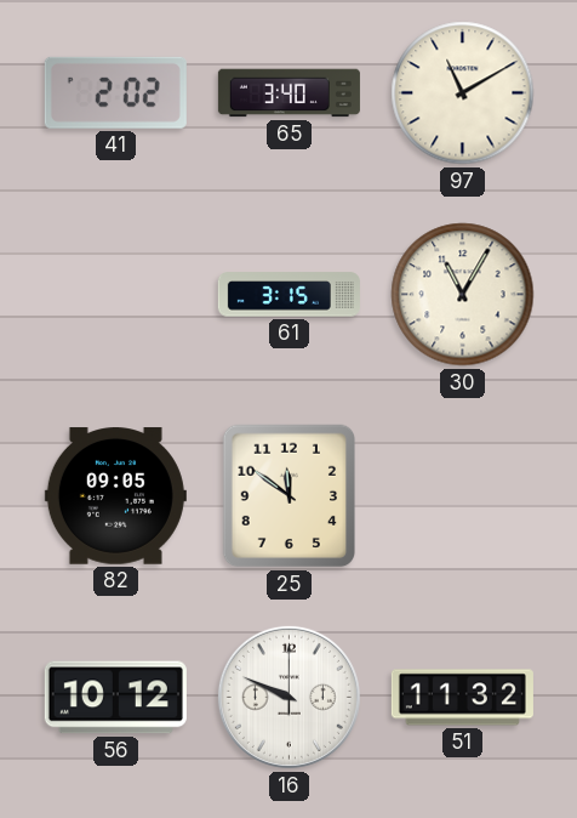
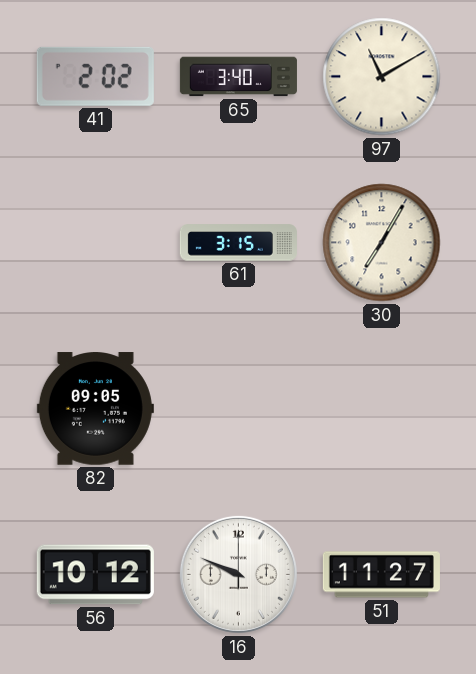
30: 11:05 -> 7:05
25: 11:51 -> none
51: 11:32 -> 11:27
